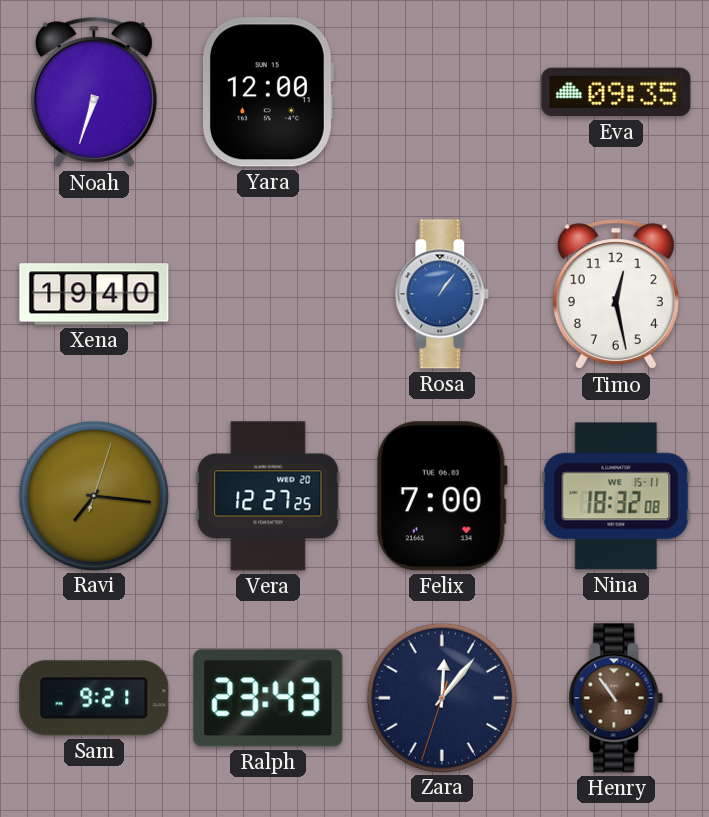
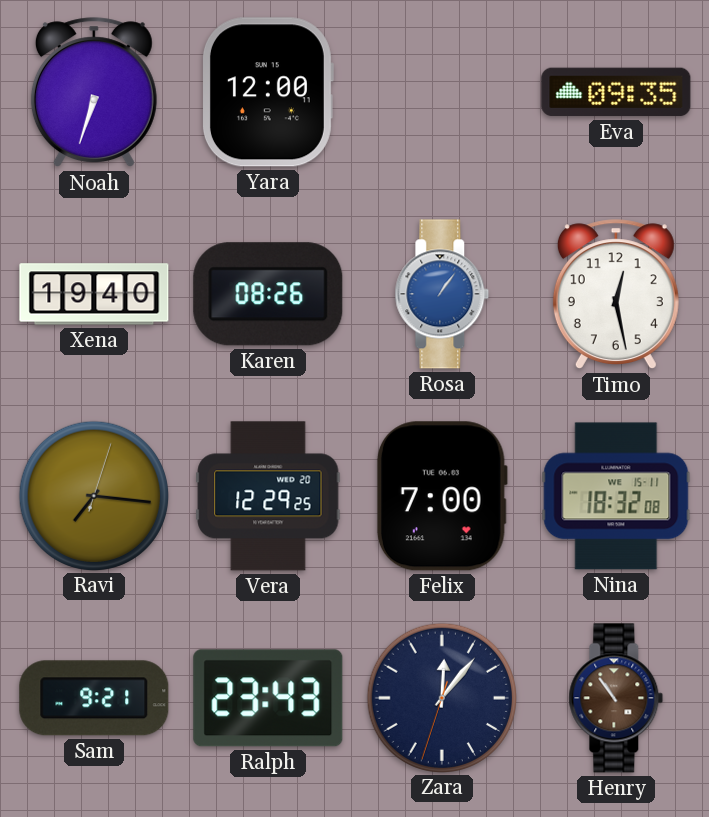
Karen: none -> 08:26
Vera: 12:27 -> 12:29
